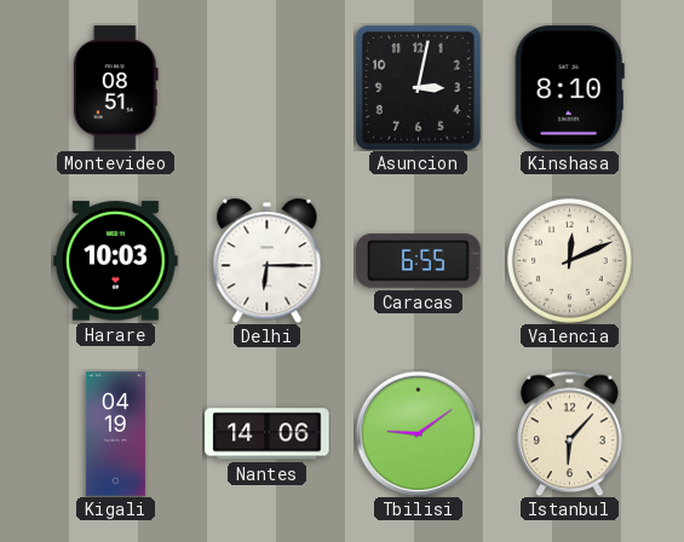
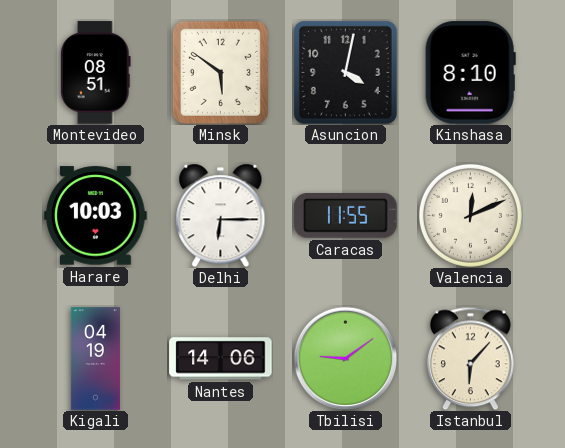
Minsk: none -> 5:51
Asuncion: 3:02 -> 4:02
Caracas: 6:55 -> 11:55
